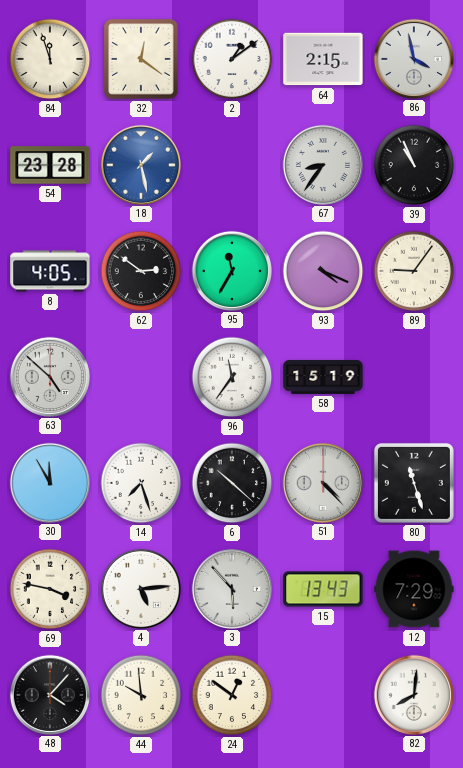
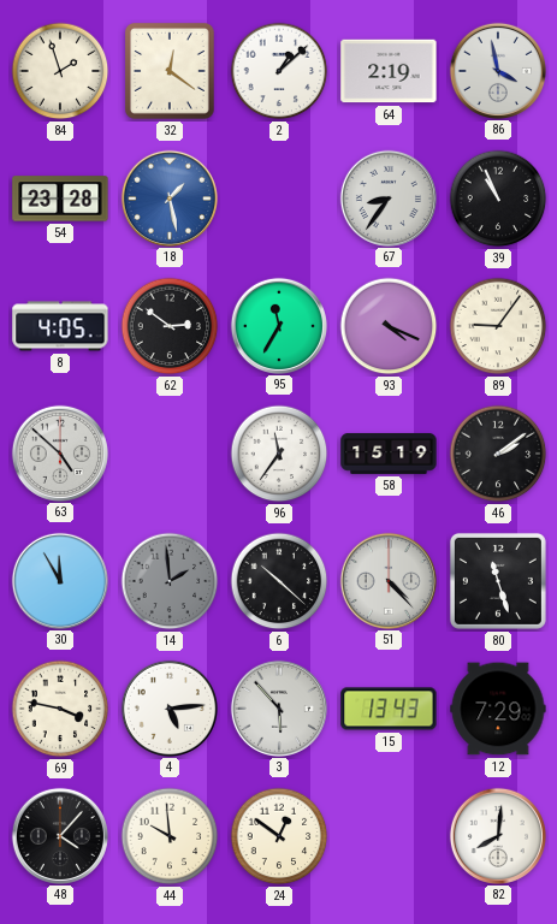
84: 11:57 -> 1:57
2: 1:09 -> 1:08
64: 2:15 -> 2:19
46: none -> 2:09
14: 7:27 -> 1:59
14 dial: white -> grey
